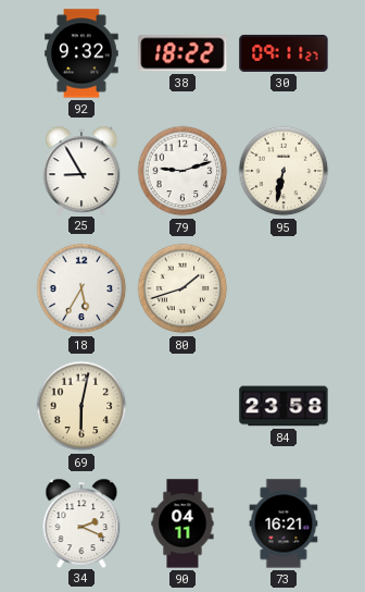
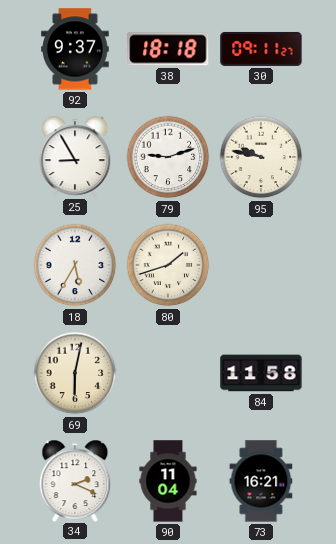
92: 9:32 -> 9:37
38: 18:22 -> 18:18
95: 6:32 -> 9:47
84: 23:58 -> 11:58
90: 04:11 -> 11:04
